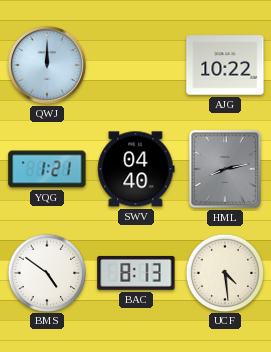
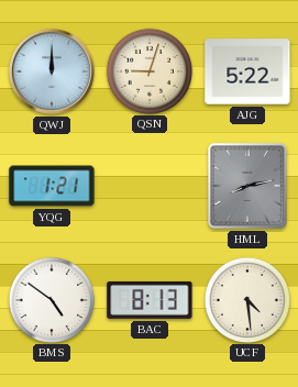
QSN: none -> 9:03
AJG: 10:22 -> 5:22
SWV: 04:40 -> none
